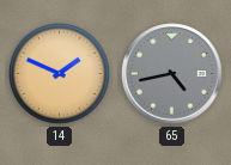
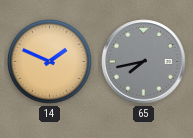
65: 4:43 -> 7:43
